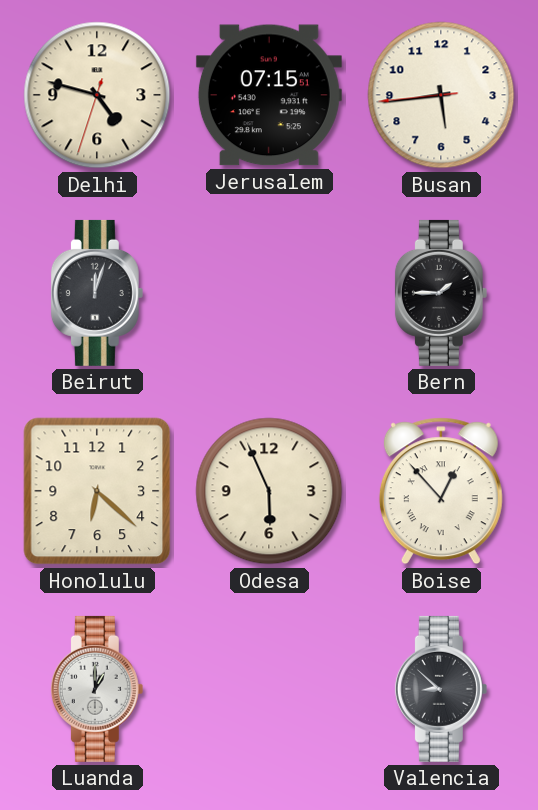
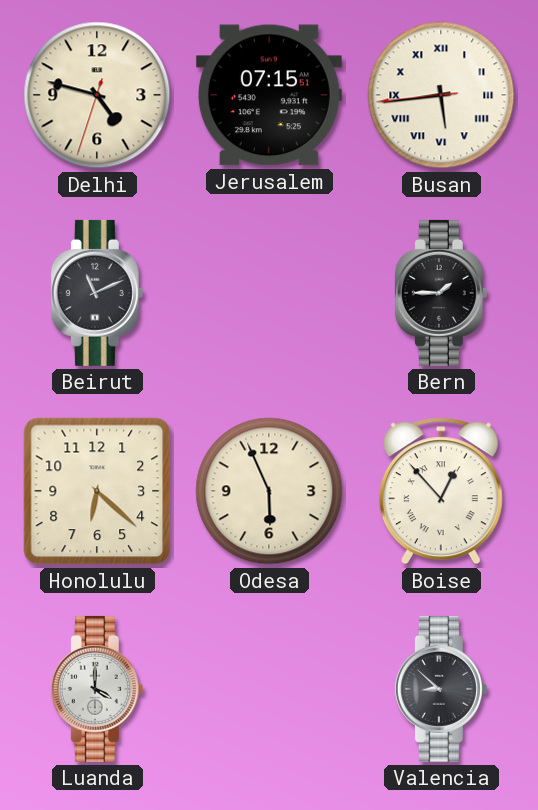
Busan numerals: Arabic -> Roman
Beirut: 12:03 -> 11:11
Luanda: 1:00 -> 4:00
